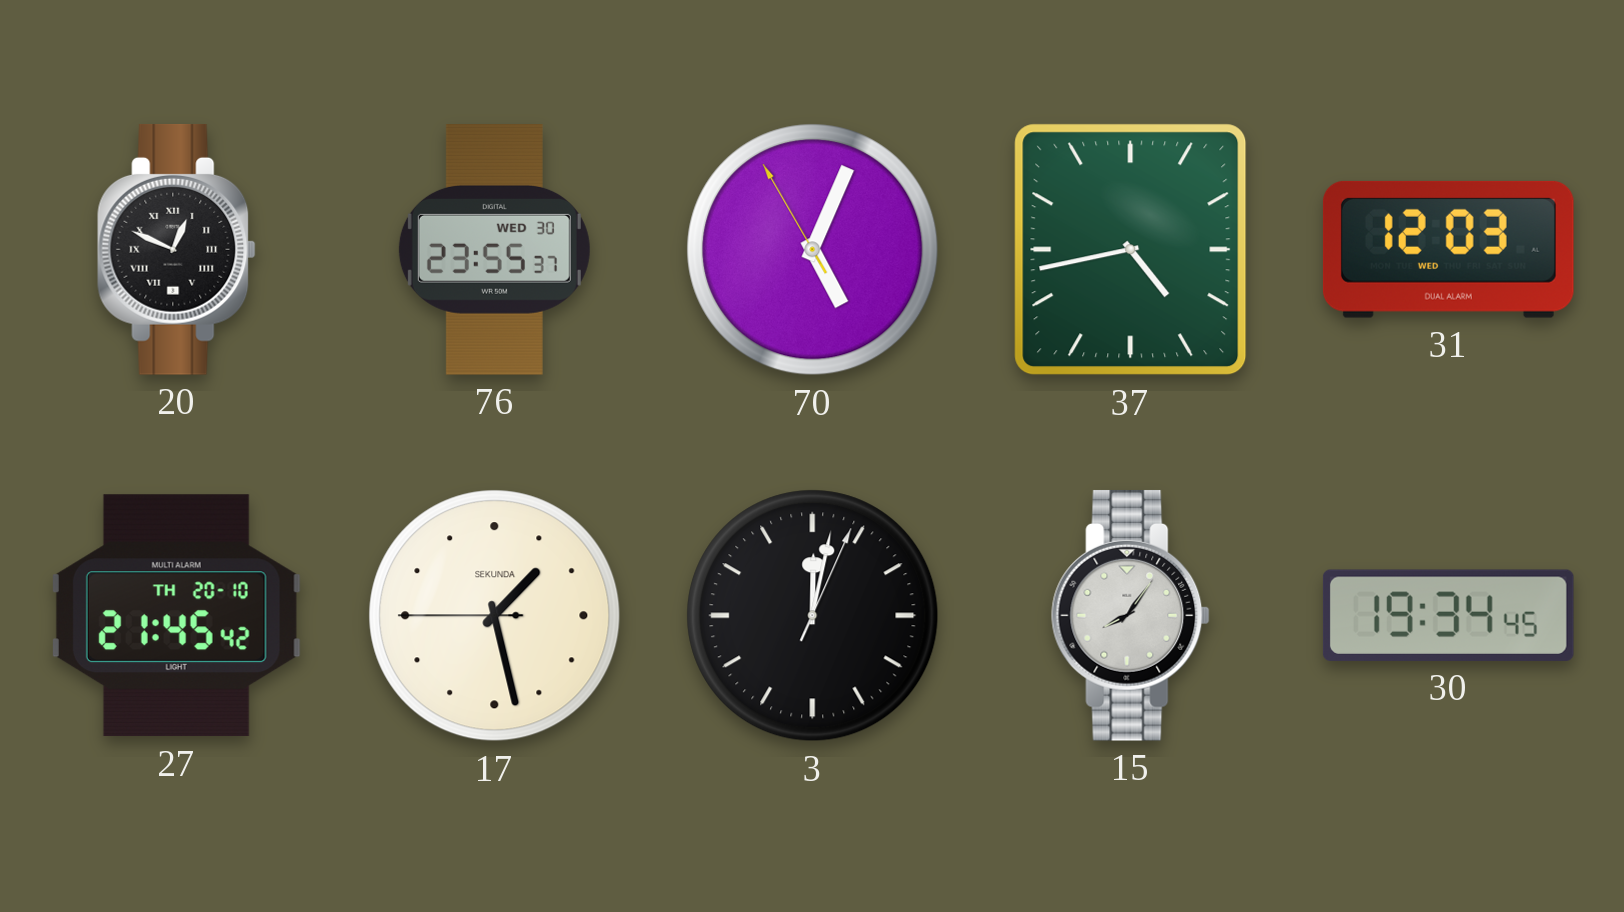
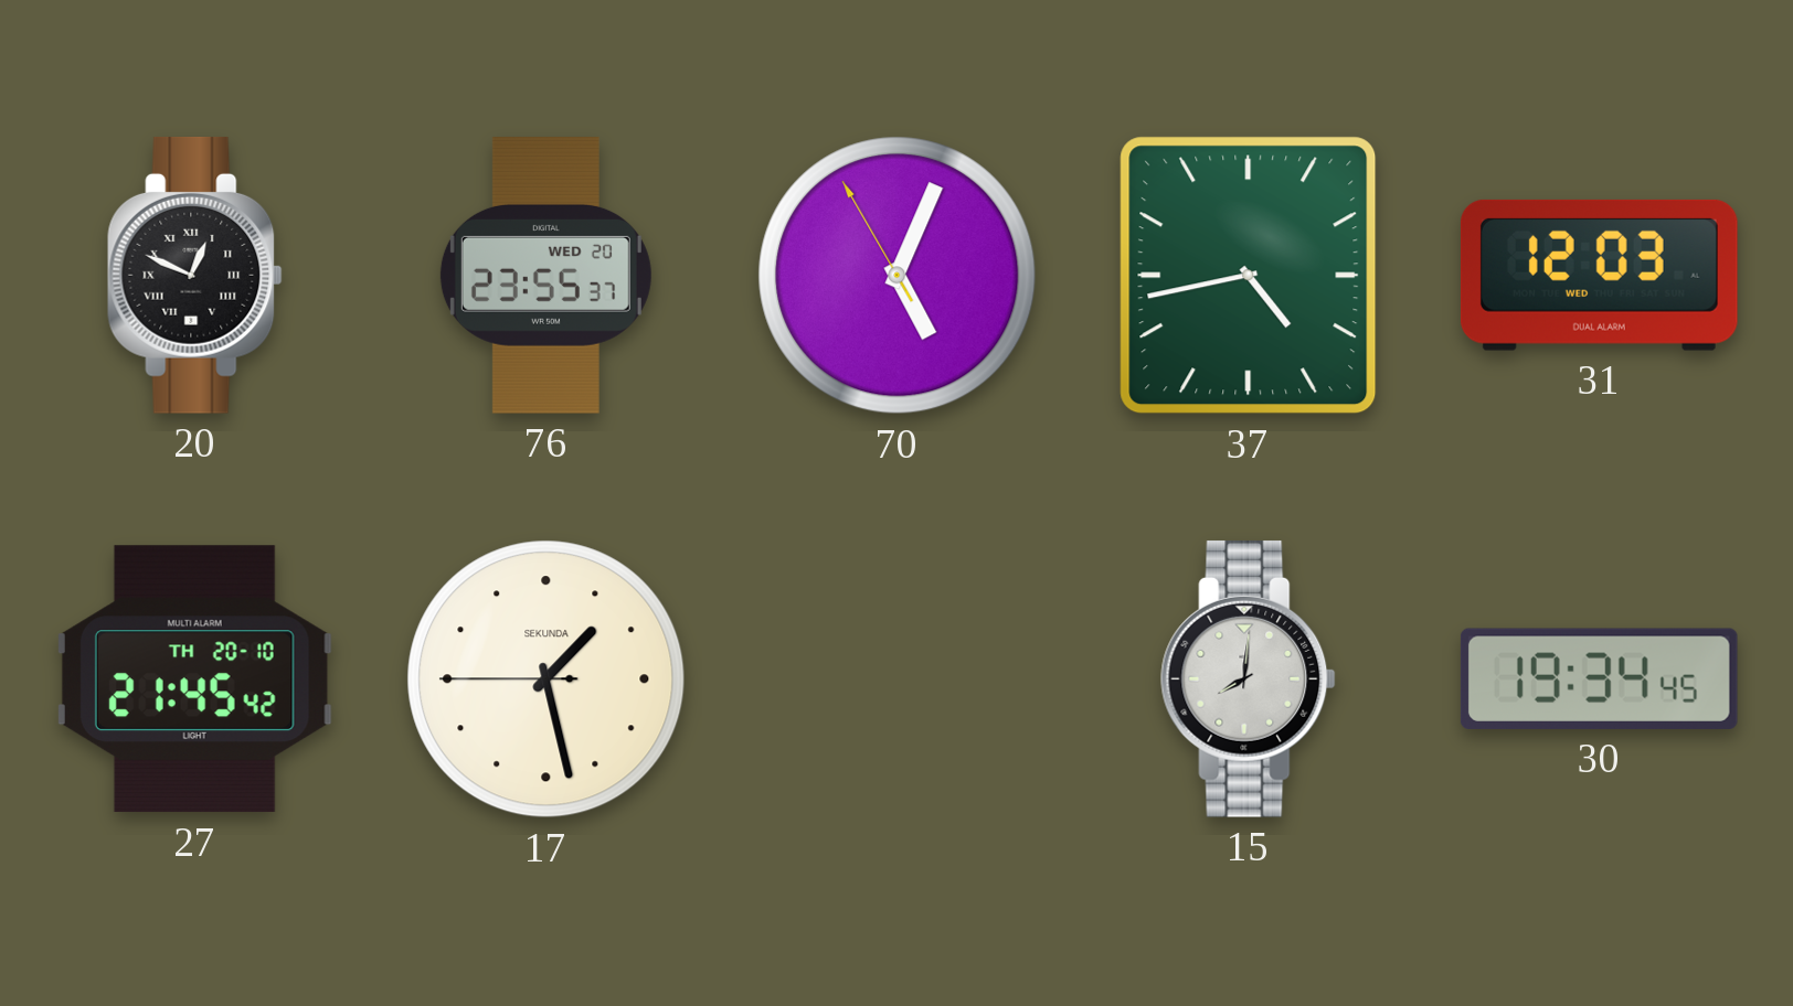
76 date: WED 30 -> WED 20
3: 12:02 -> none
15: 8:06 -> 8:01
